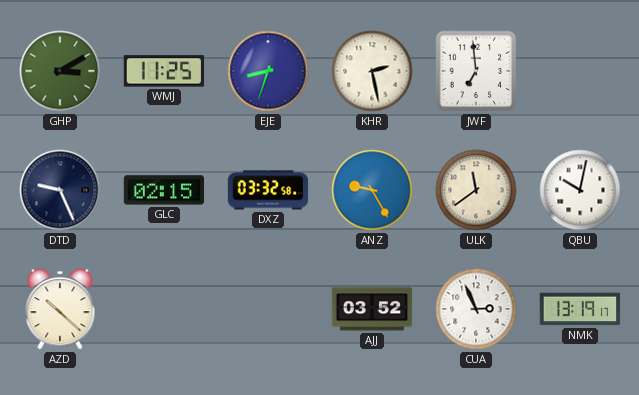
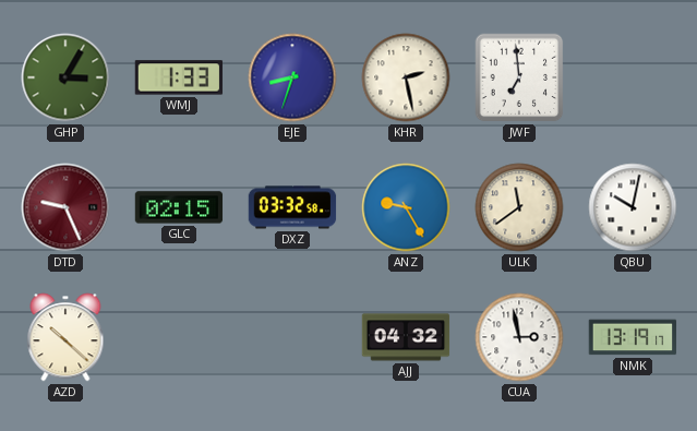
GHP: 3:10 -> 3:05
WMJ: 11:25 -> 1:33
DTD dial: navy -> burgundy
AJJ: 03:52 -> 04:32
CUA: 2:56 -> 2:58
